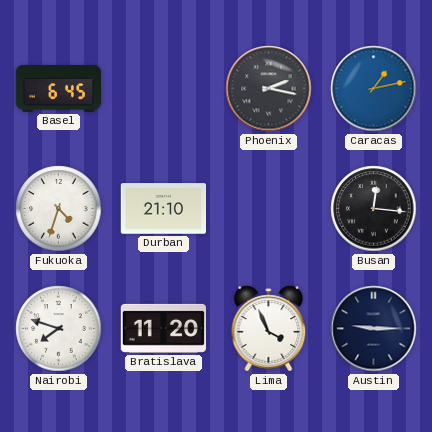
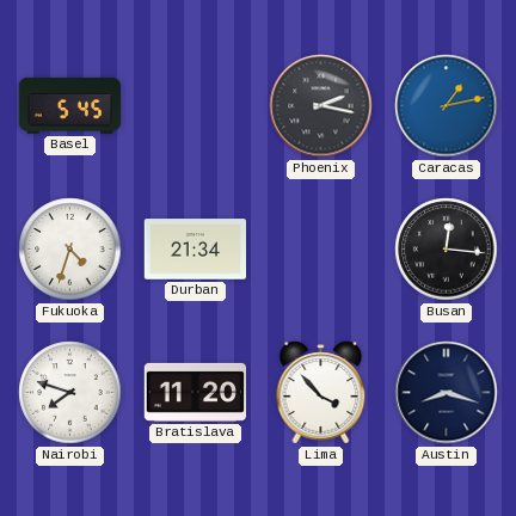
Basel: 6:45 -> 5:45
Durban: 21:10 -> 21:34
Lima: 3:56 -> 3:53
Austin: 9:15 -> 8:18
